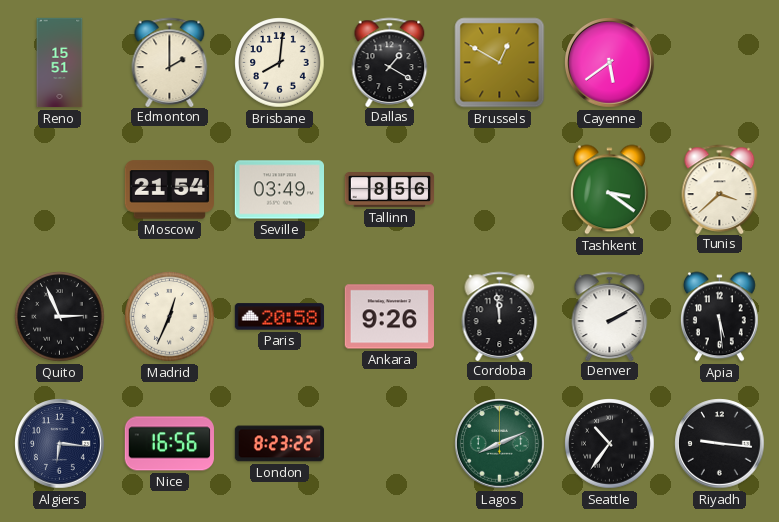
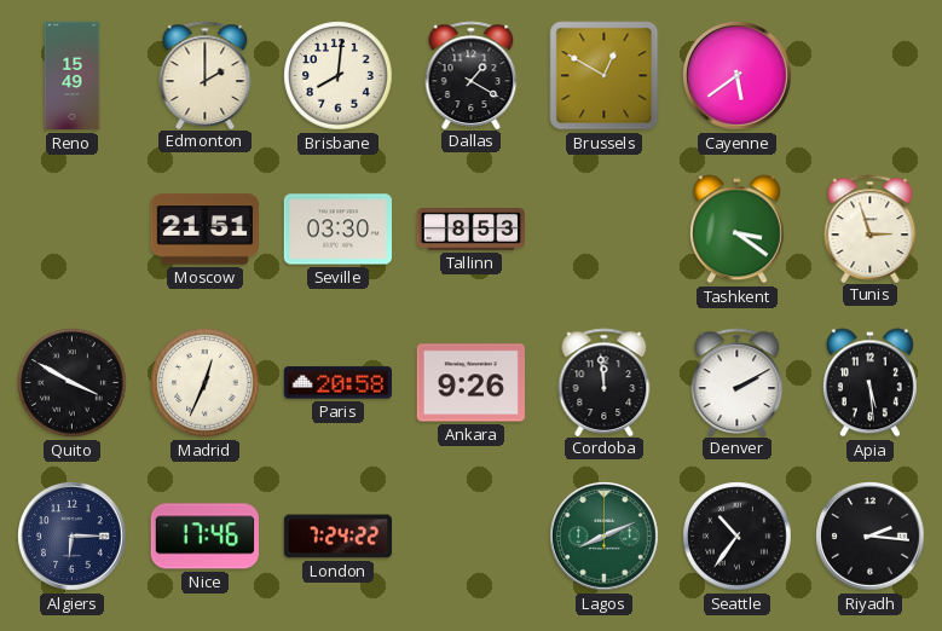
Reno: 15:51 -> 15:49
Moscow: 21:54 -> 21:51
Seville: 03:49 -> 03:30
Tallinn: 8:56 -> 8:53
Tunis: 3:38 -> 2:57
Quito: 2:56 -> 3:50
Algiers: 6:16 -> 6:15
Nice: 16:56 -> 17:46
London: 8:23 -> 7:24
Riyadh: 9:16 -> 2:16
